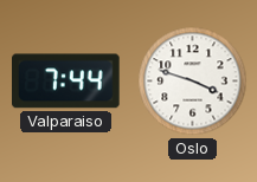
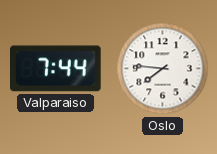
Oslo: 3:48 -> 7:46
